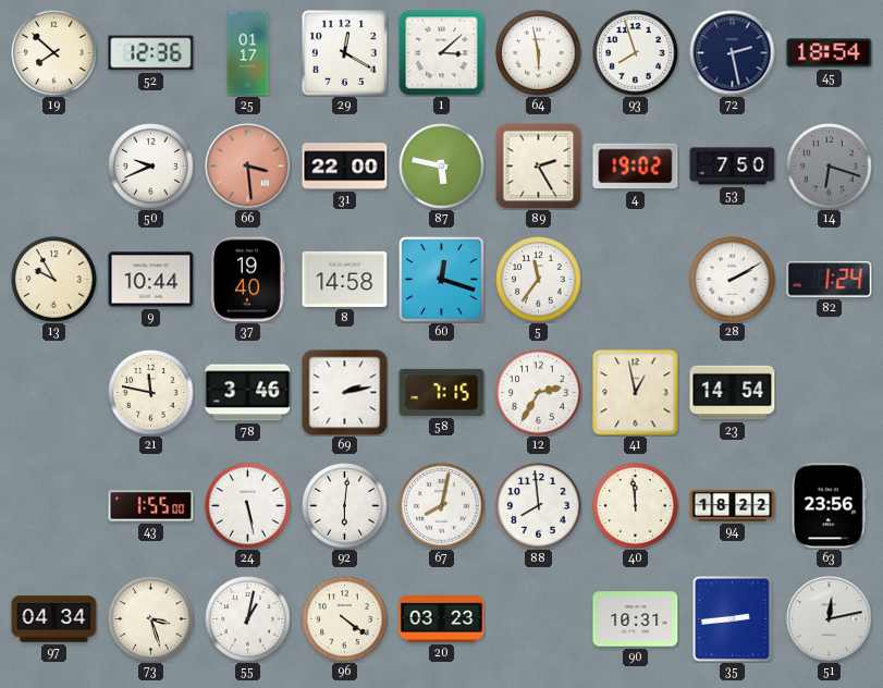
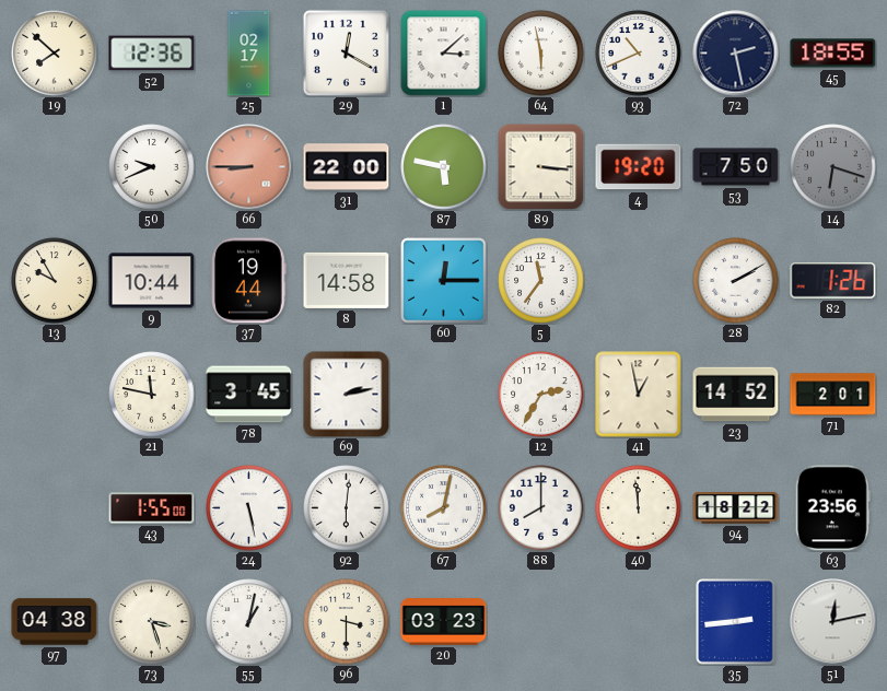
25: 01:17 -> 02:17
93: 7:57 -> 10:41
45: 18:54 -> 18:55
66: 3:29 -> 8:45
89: 2:25 -> 3:16
4: 19:02 -> 19:20
37: 19:40 -> 19:44
60: 12:18 -> 12:15
82: 1:24 -> 1:26
78: 3:46 -> 3:45
58: 7:15 -> none
23: 14:54 -> 14:52
71: none -> 2:01
88: 7:59 -> 8:00
97: 04:34 -> 04:38
96: 4:21 -> 3:30
90: 10:31 -> none
